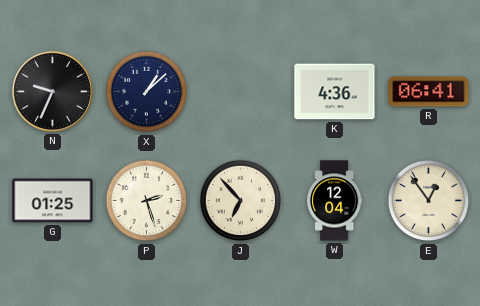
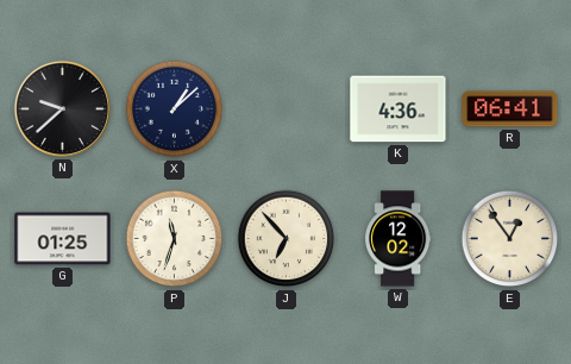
N: 9:34 -> 9:38
P: 2:27 -> 11:33
W: 12:04 -> 12:02
